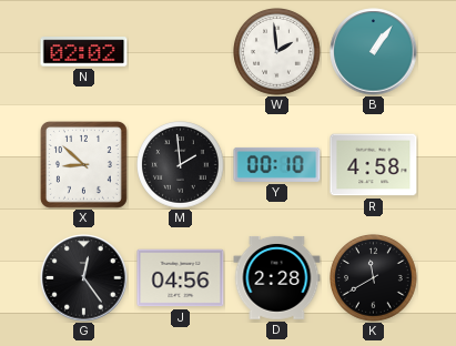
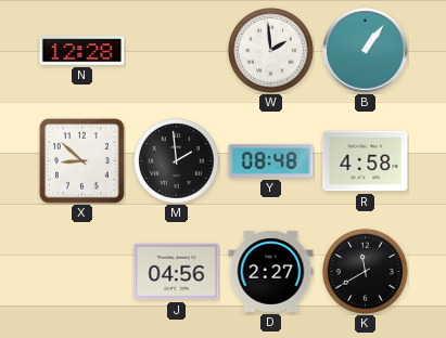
N: 02:02 -> 12:28
Y: 00:10 -> 08:48
G: 12:24 -> none
D: 2:28 -> 2:27
